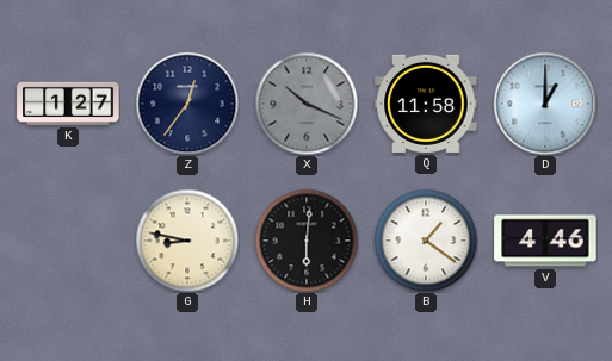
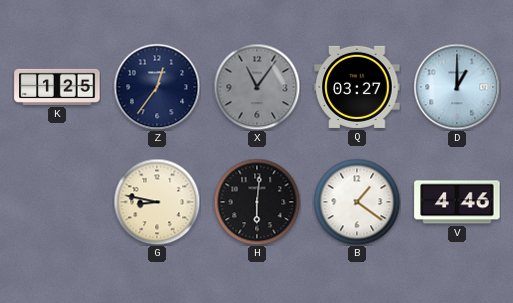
K: 1:27 -> 1:25
X: 10:19 -> 11:06
Q: 11:58 -> 03:27
